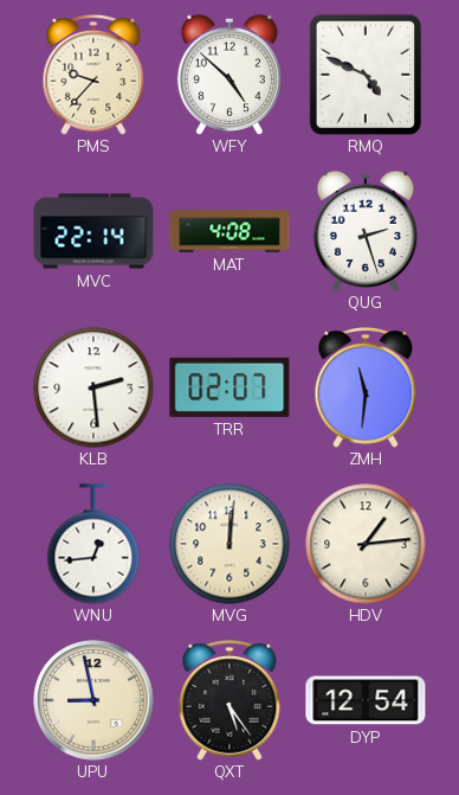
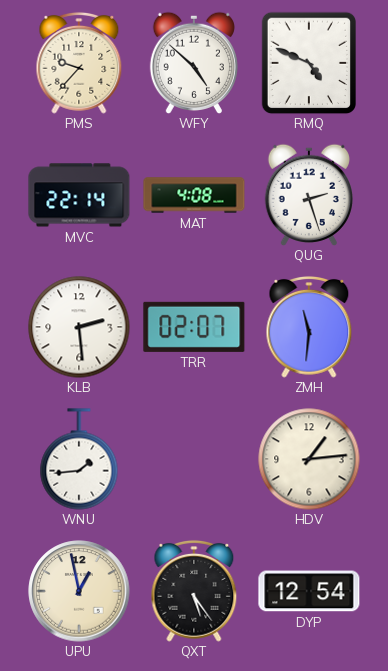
WNU: 12:44 -> 1:44
MVG: 12:01 -> none
UPU: 8:58 -> 12:58
